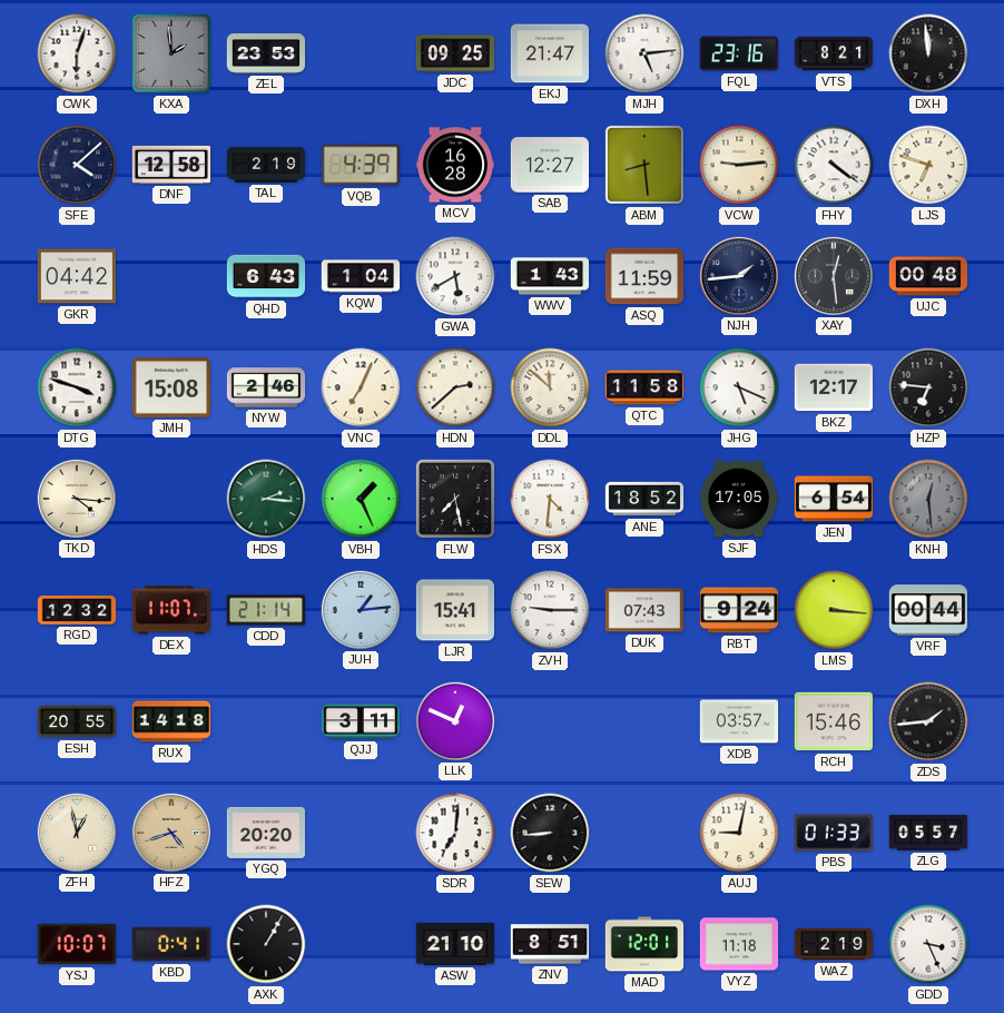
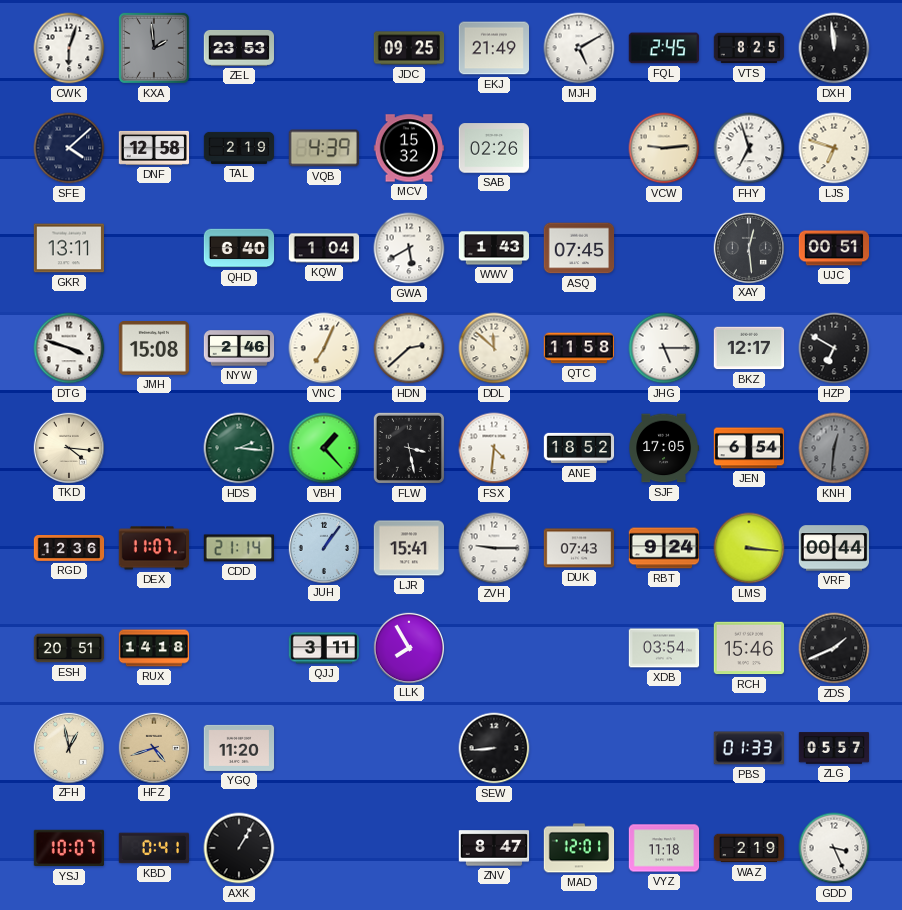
EKJ: 21:47 -> 21:49
MJH: 5:14 -> 5:10
FQL: 23:16 -> 2:45
VTS: 8:21 -> 8:25
MCV: 16:28 -> 15:32
SAB: 12:27 -> 02:26
ABM: 8:29 -> none
FHY: 4:21 -> 6:57
GKR: 04:42 -> 13:11
QHD: 6:43 -> 6:40
ASQ: 11:59 -> 07:45
NJH: 1:44 -> none
UJC: 00:48 -> 00:51
JHG: 5:19 -> 5:15
HZP: 6:46 -> 6:50
VBH: 1:26 -> 1:23
FLW: 7:28 -> 3:28
KNH: 12:29 -> 12:31
RGD: 12:32 -> 12:36
JUH: 1:14 -> 1:06
ESH: 20:55 -> 20:51
LLK: 12:49 -> 7:55
XDB: 03:57 -> 03:54
ZDS: 1:44 -> 1:41
YGQ: 20:20 -> 11:20
SDR: 7:01 -> none
AUJ: 9:02 -> none
ASW: 21:10 -> none
ZNV: 8:51 -> 8:47
